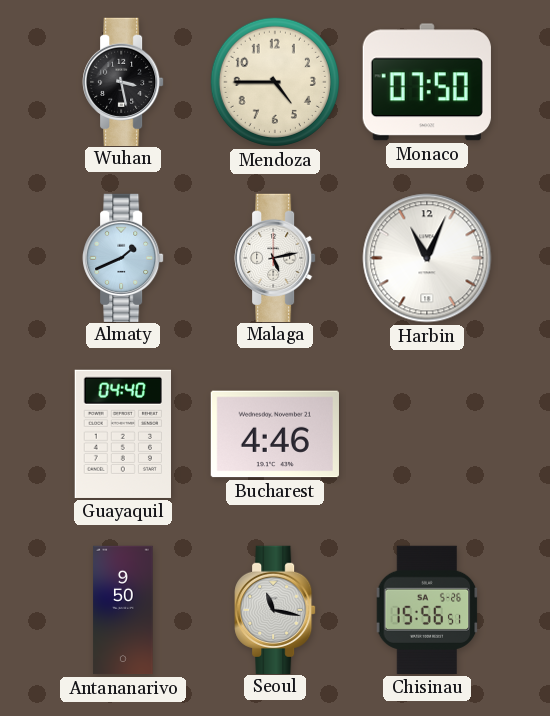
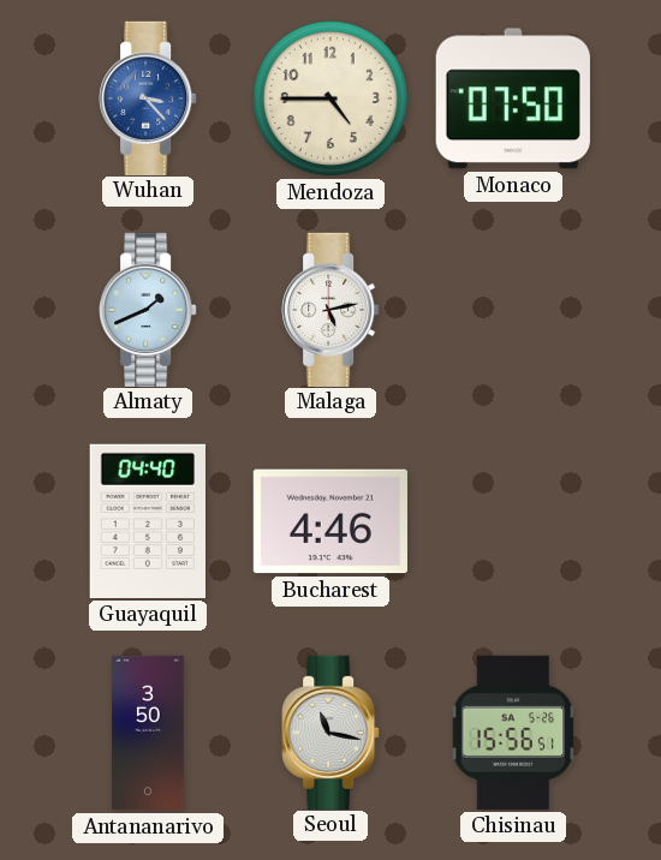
Wuhan: 3:28 -> 3:23
Wuhan dial: black -> blue
Harbin: 11:04 -> none
Antananarivo: 9:50 -> 3:50
